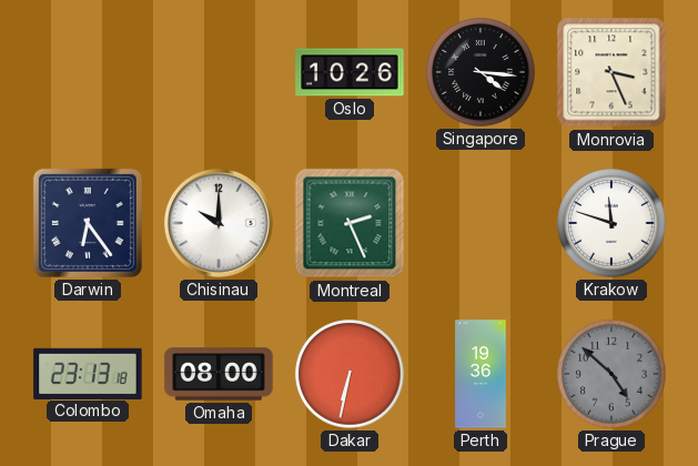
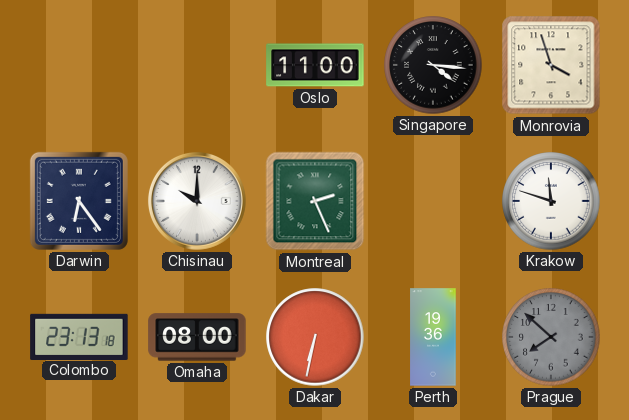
Oslo: 10:26 -> 11:00
Monrovia: 3:26 -> 3:57
Prague: 4:52 -> 7:52
